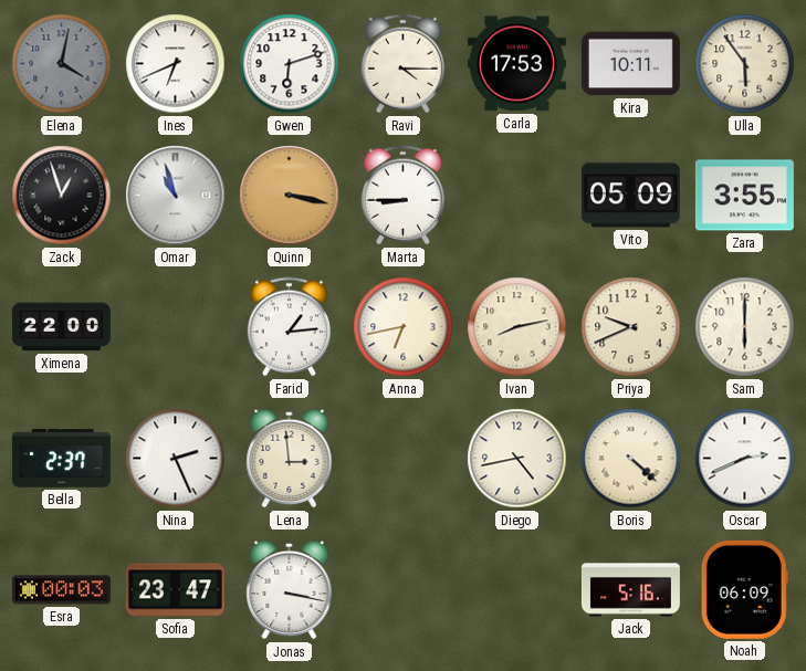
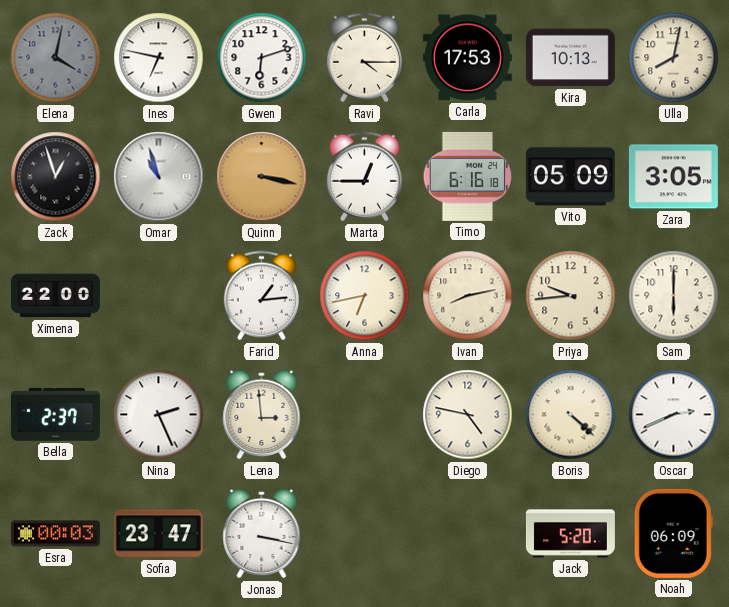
Ines: 6:41 -> 6:47
Kira: 10:11 -> 10:13
Ulla: 5:54 -> 8:02
Marta: 8:45 -> 12:45
Timo: none -> 6:16
Zara: 3:55 -> 3:05
Priya: 9:41 -> 9:44
Diego: 4:43 -> 4:47
Jack: 5:16 -> 5:20
